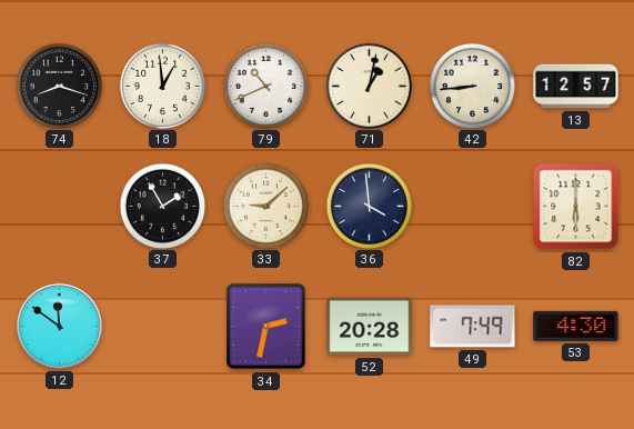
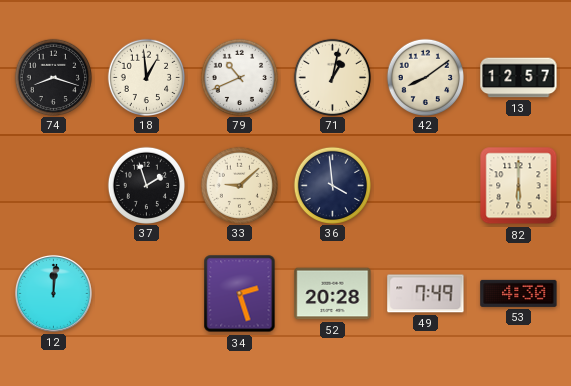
42: 8:44 -> 8:09
37: 1:55 -> 1:57
12: 11:51 -> 12:01
34: 2:32 -> 2:27
